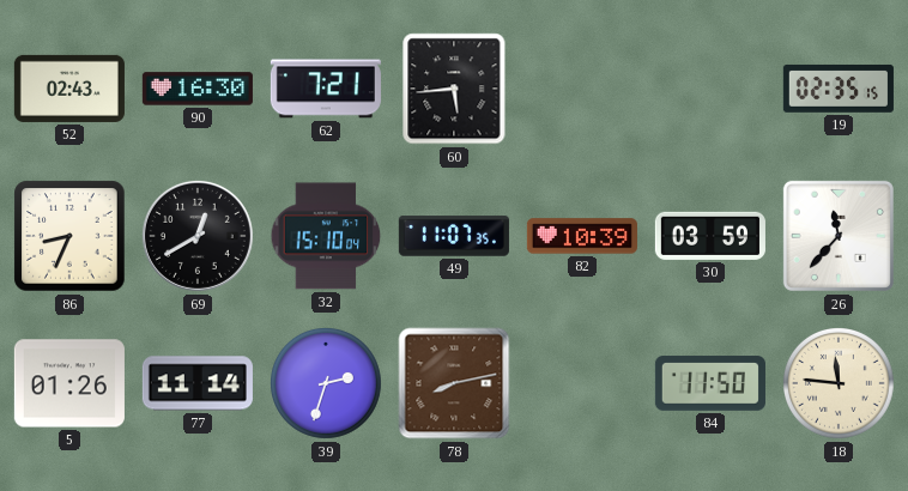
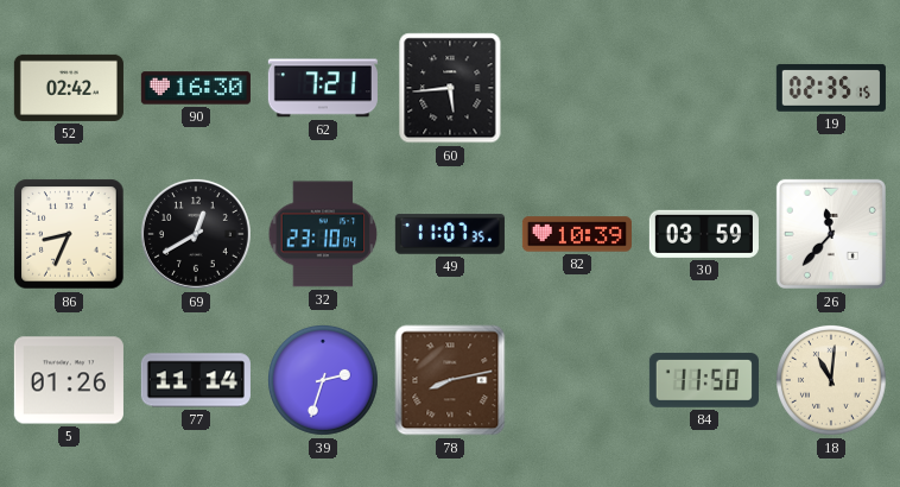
52: 02:43 -> 02:42
32: 15:10 -> 23:10
18: 11:46 -> 11:01
